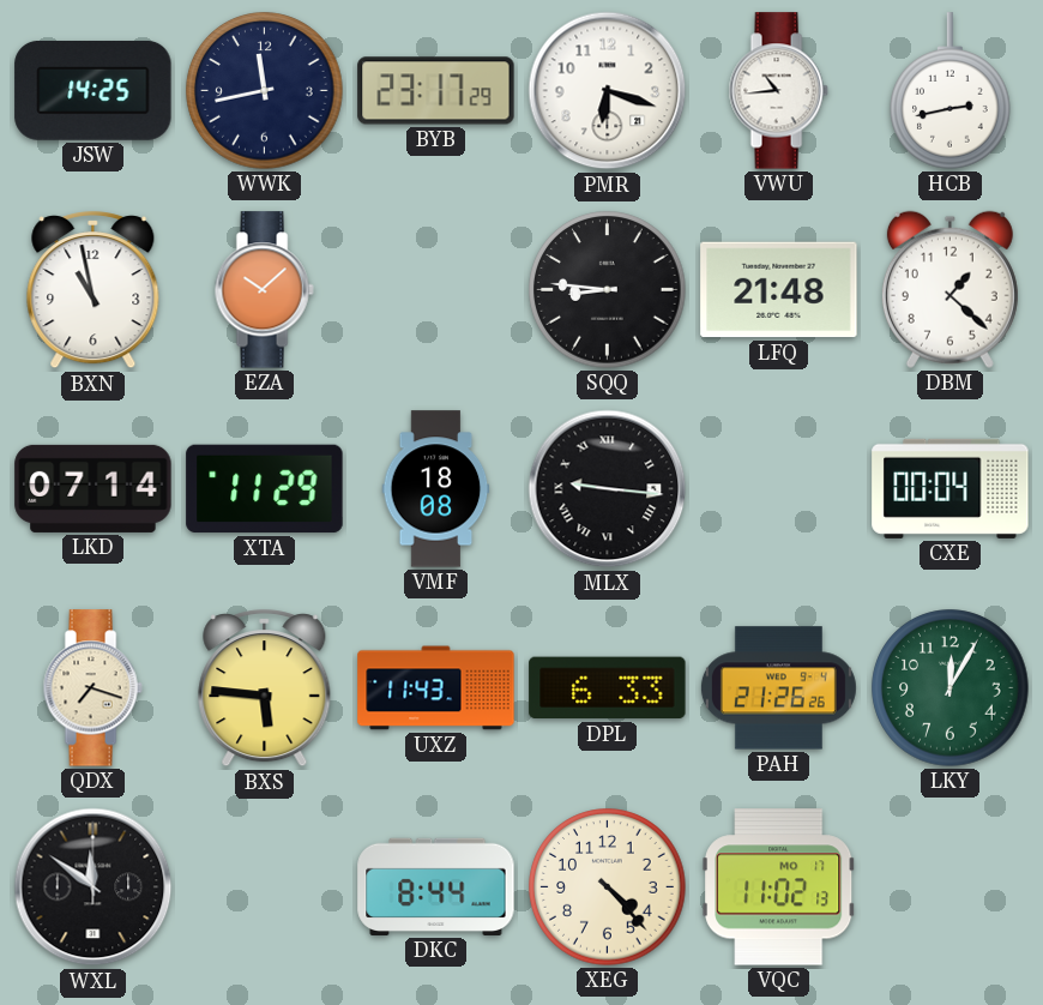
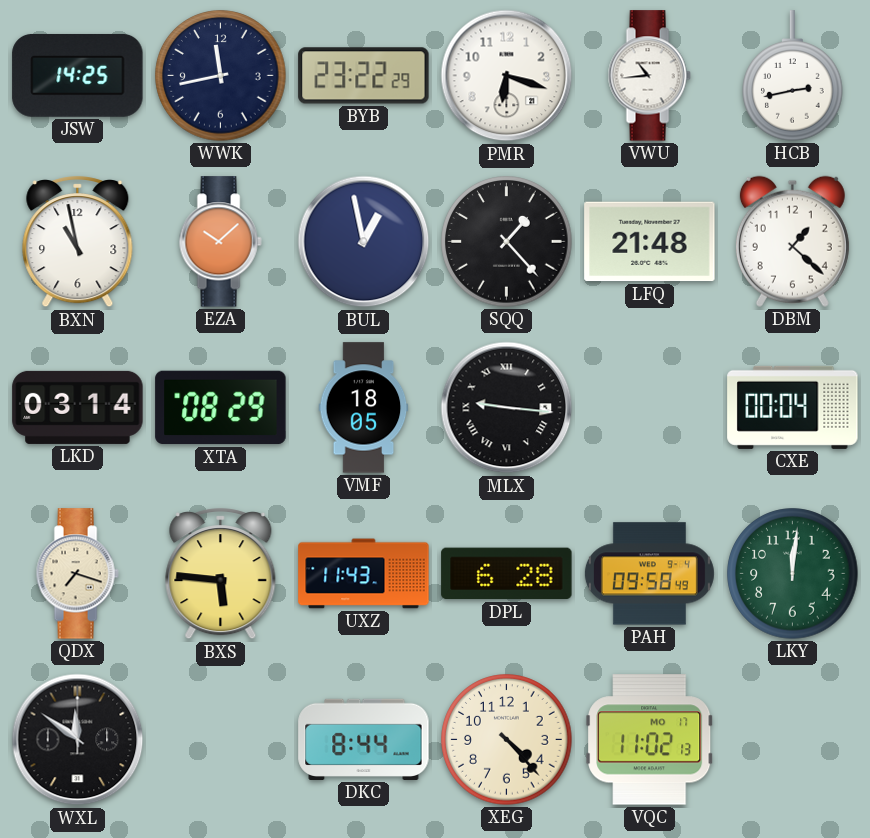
BYB: 23:17 -> 23:22
BUL: none -> 12:58
SQQ: 8:46 -> 1:23
LKD: 07:14 -> 03:14
XTA: 11:29 -> 08:29
VMF: 18:08 -> 18:05
DPL: 6:33 -> 6:28
PAH: 21:26 -> 09:58
LKY: 12:05 -> 12:01
